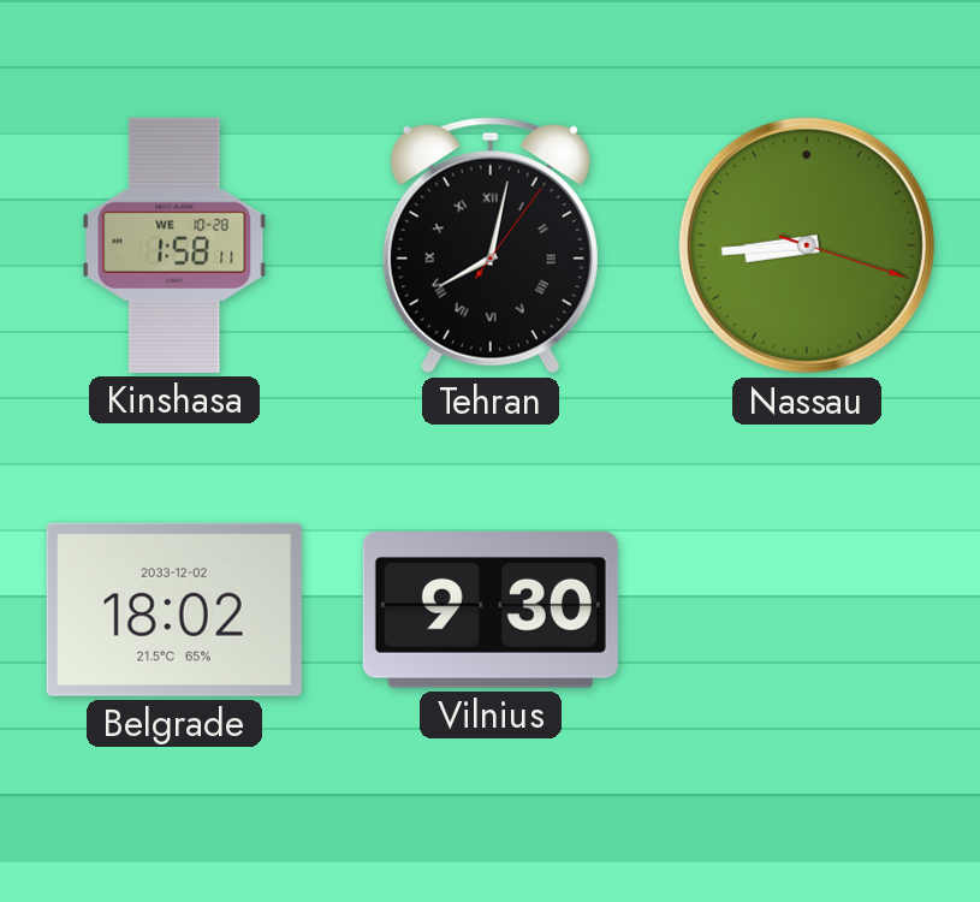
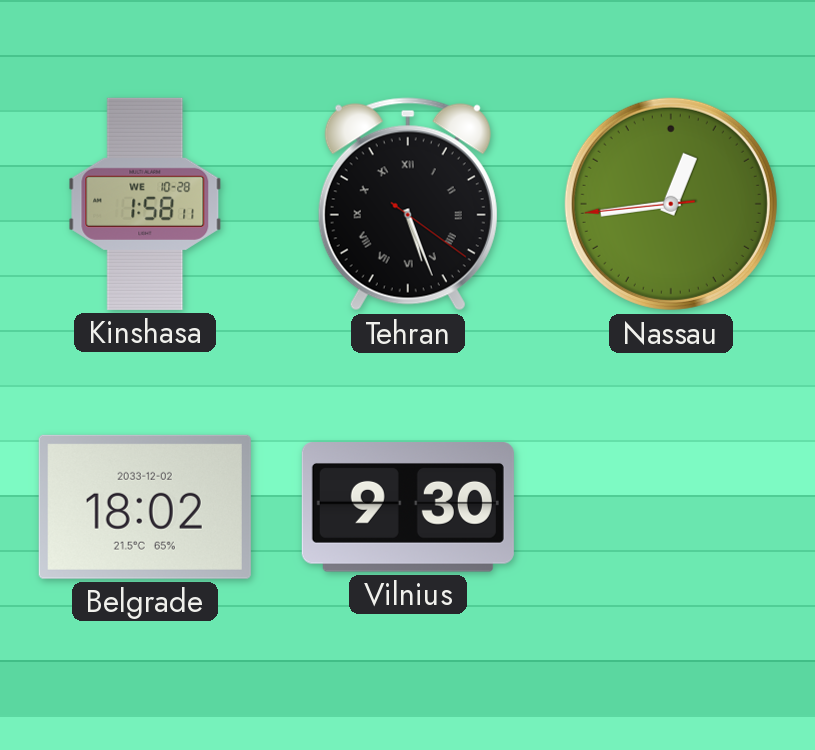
Tehran: 8:02 -> 5:26
Nassau: 8:44 -> 12:43
